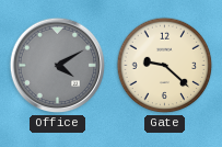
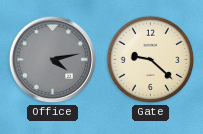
Office: 4:10 -> 4:13
